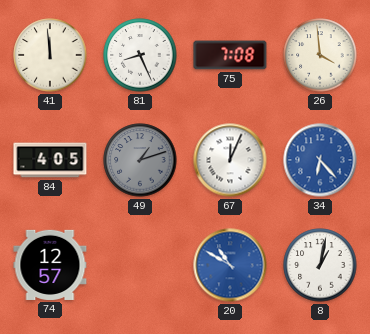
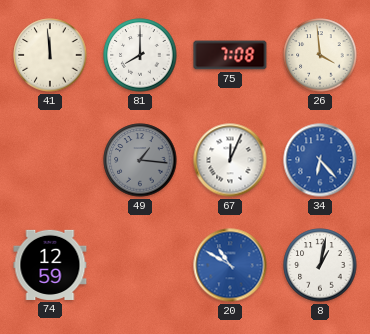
81: 8:26 -> 8:00
84: 4:05 -> none
49: 1:12 -> 1:16
74: 12:57 -> 12:59
